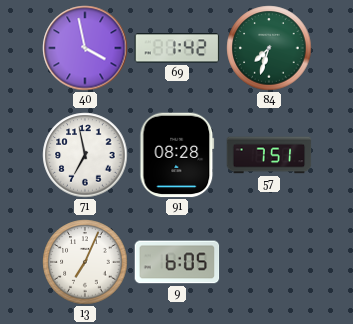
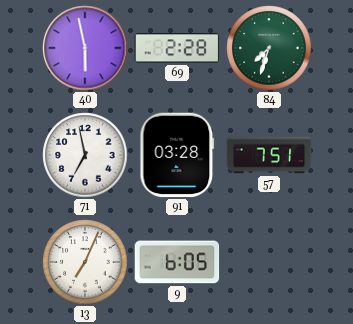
40: 3:58 -> 5:58
69: 1:42 -> 2:28
91: 08:28 -> 03:28
